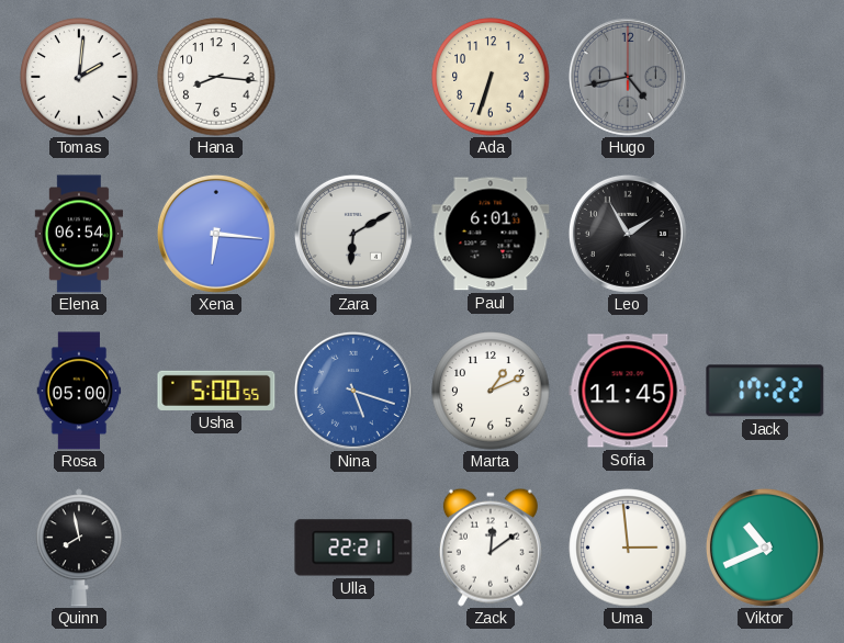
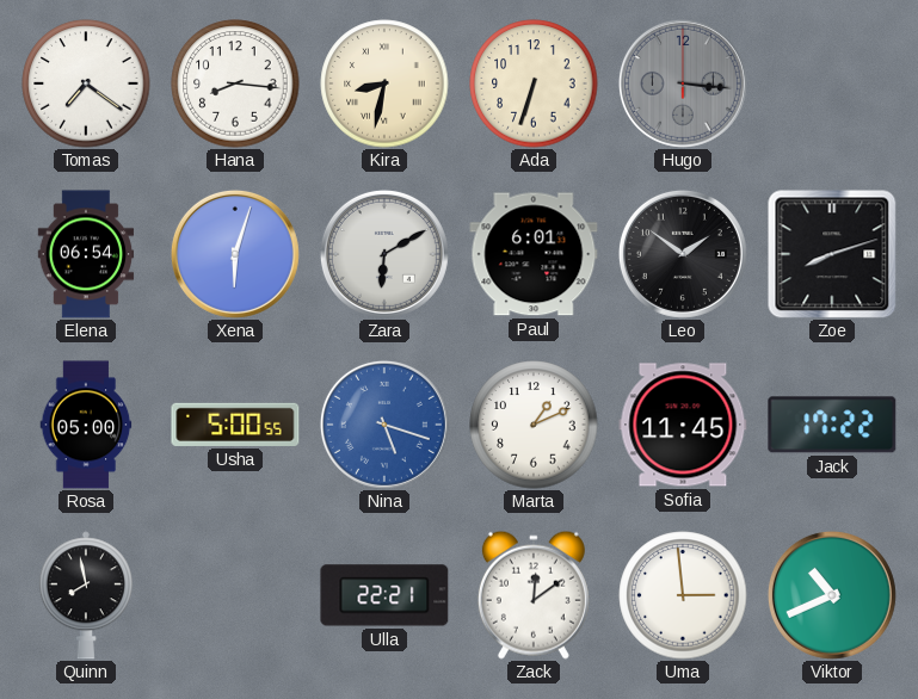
Tomas: 2:01 -> 7:21
Kira: none -> 8:32
Hugo: 4:43 -> 3:16
Xena: 6:16 -> 6:03
Leo: 1:55 -> 1:51
Zoe: none -> 8:12
